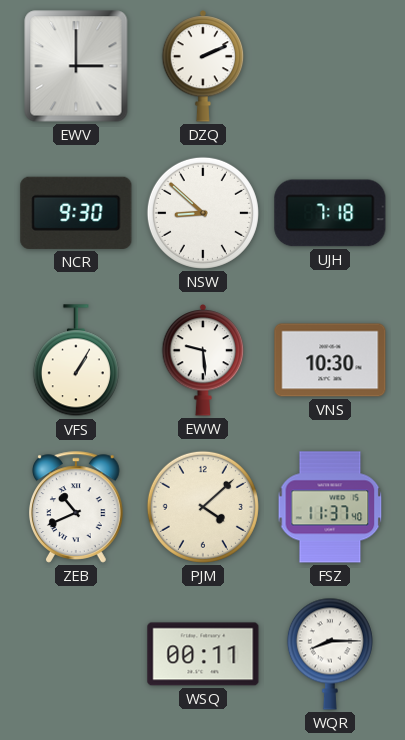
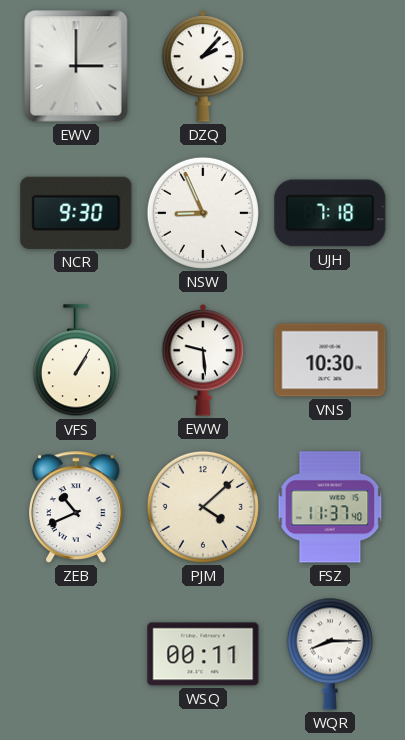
DZQ: 2:11 -> 2:07
NSW: 8:52 -> 8:56
